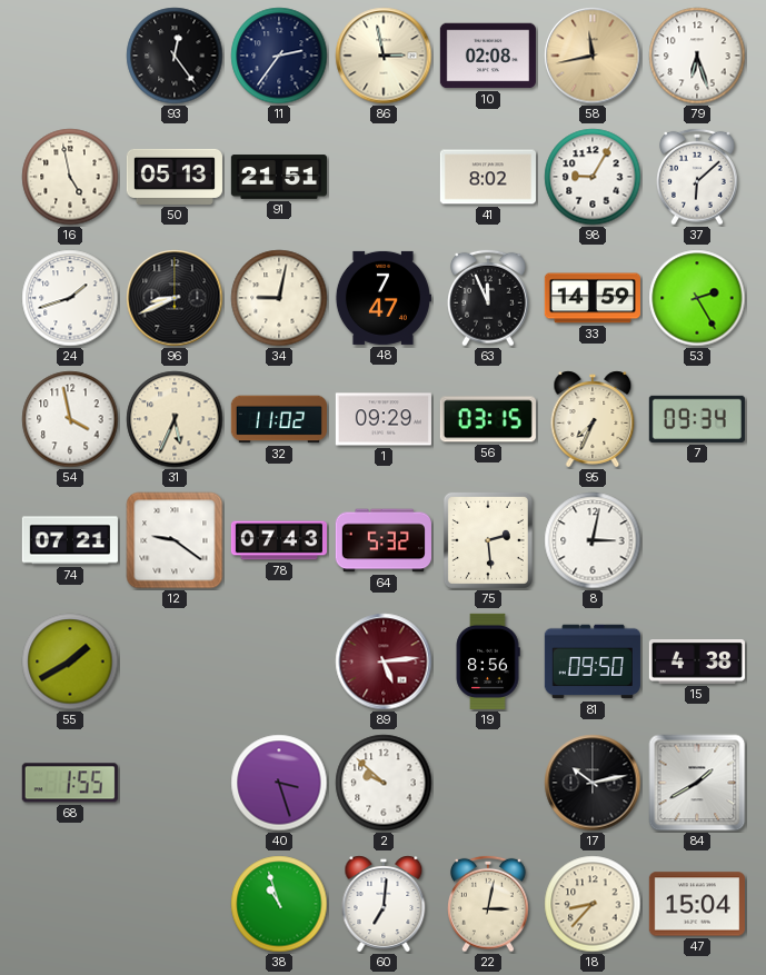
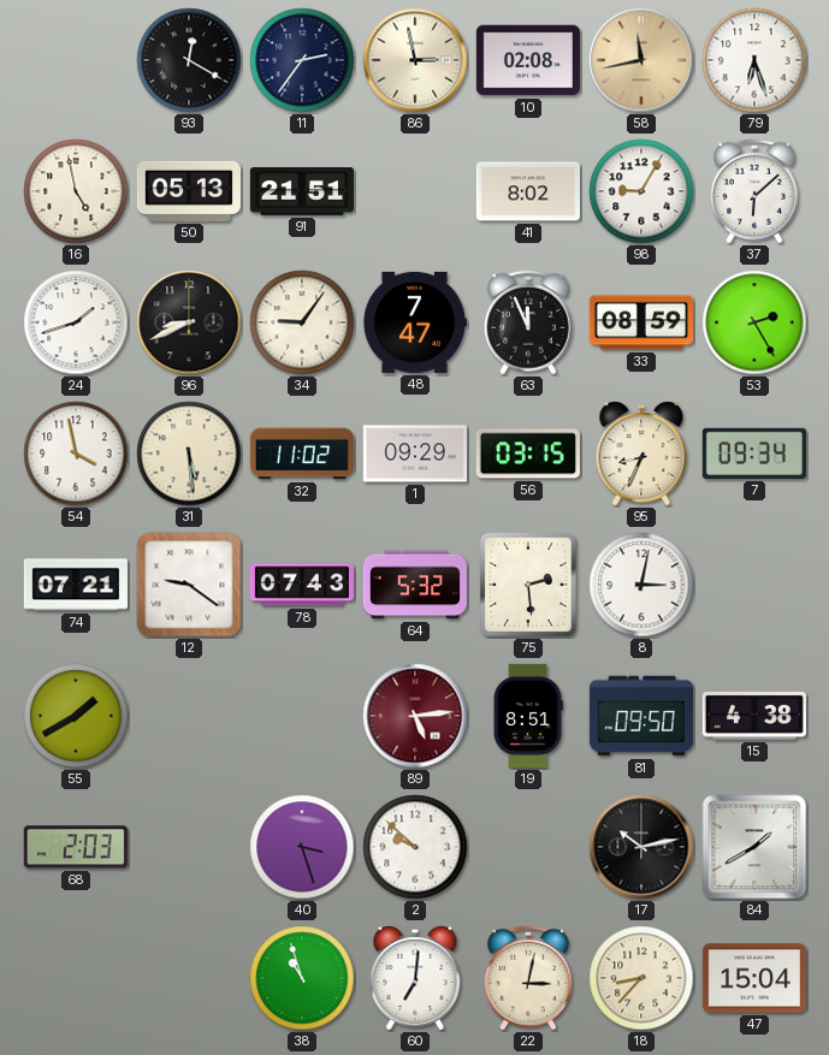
93: 12:24 -> 12:20
34: 9:02 -> 9:06
33: 14:59 -> 08:59
31: 5:34 -> 5:29
95: 7:34 -> 8:34
19: 8:56 -> 8:51
68: 1:55 -> 2:03
